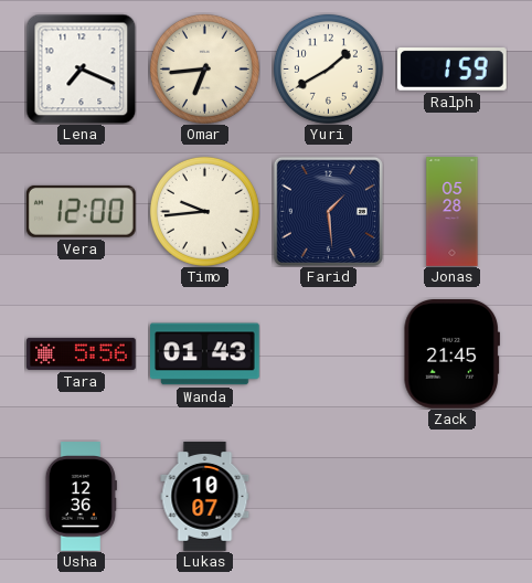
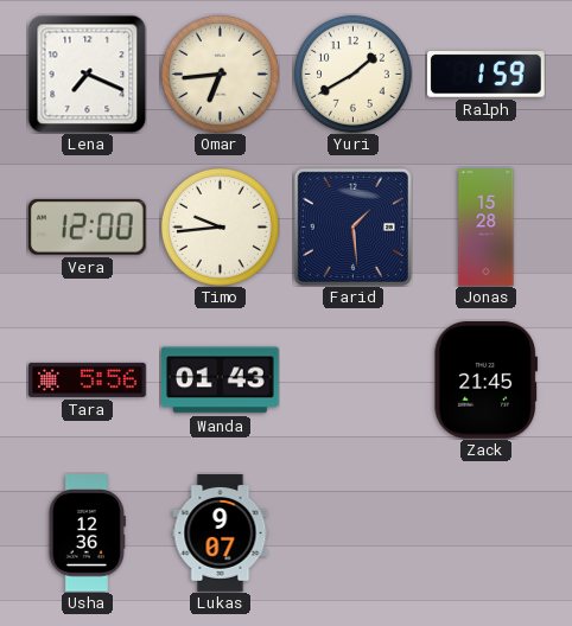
Jonas: 05:28 -> 15:28
Lukas: 10:07 -> 9:07
